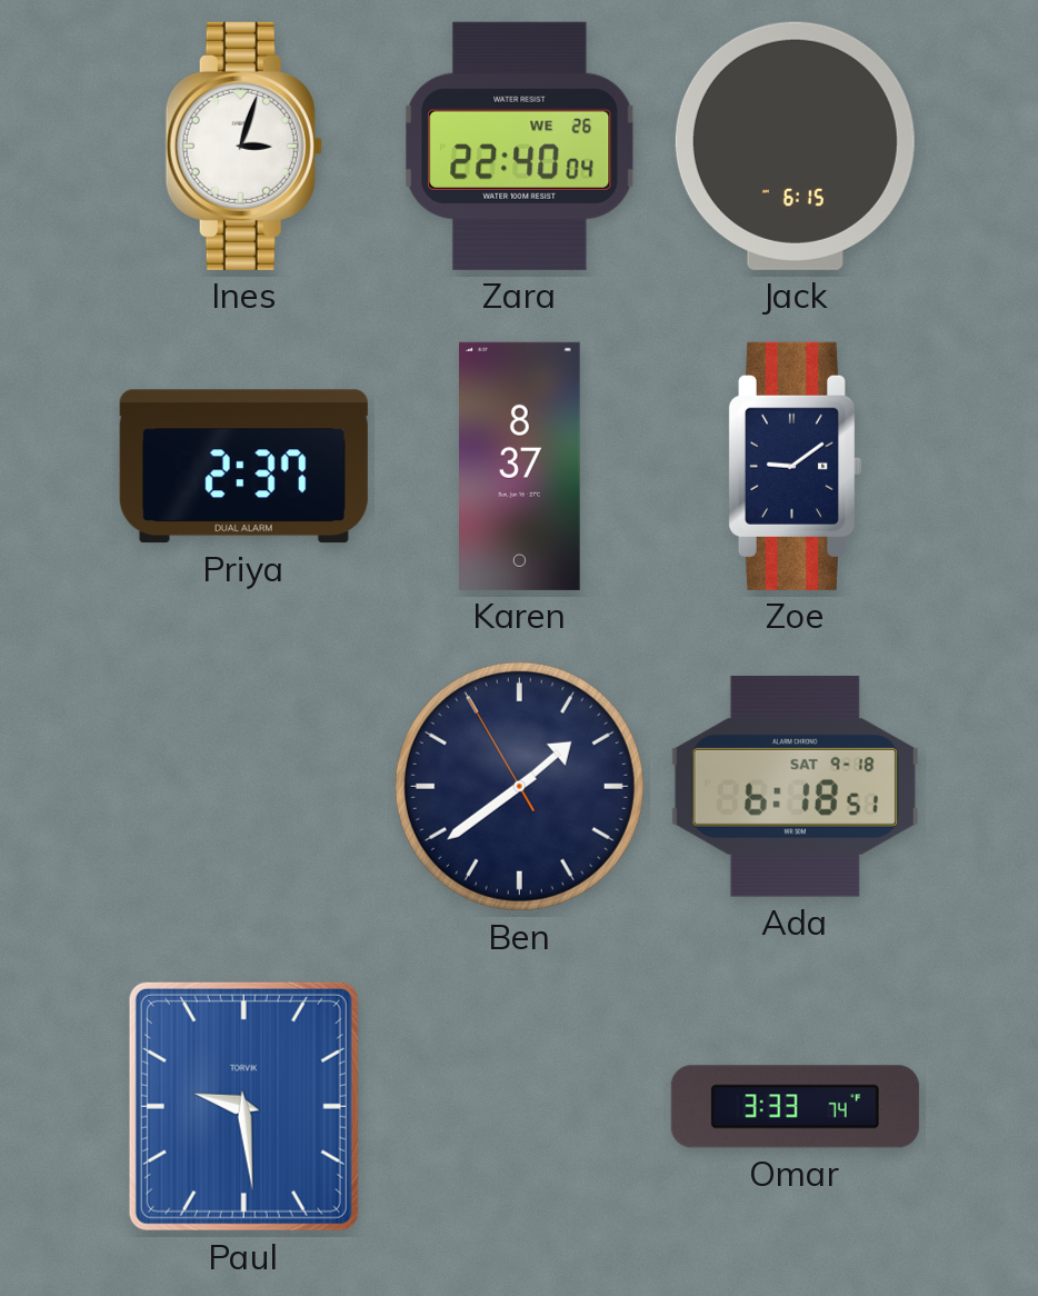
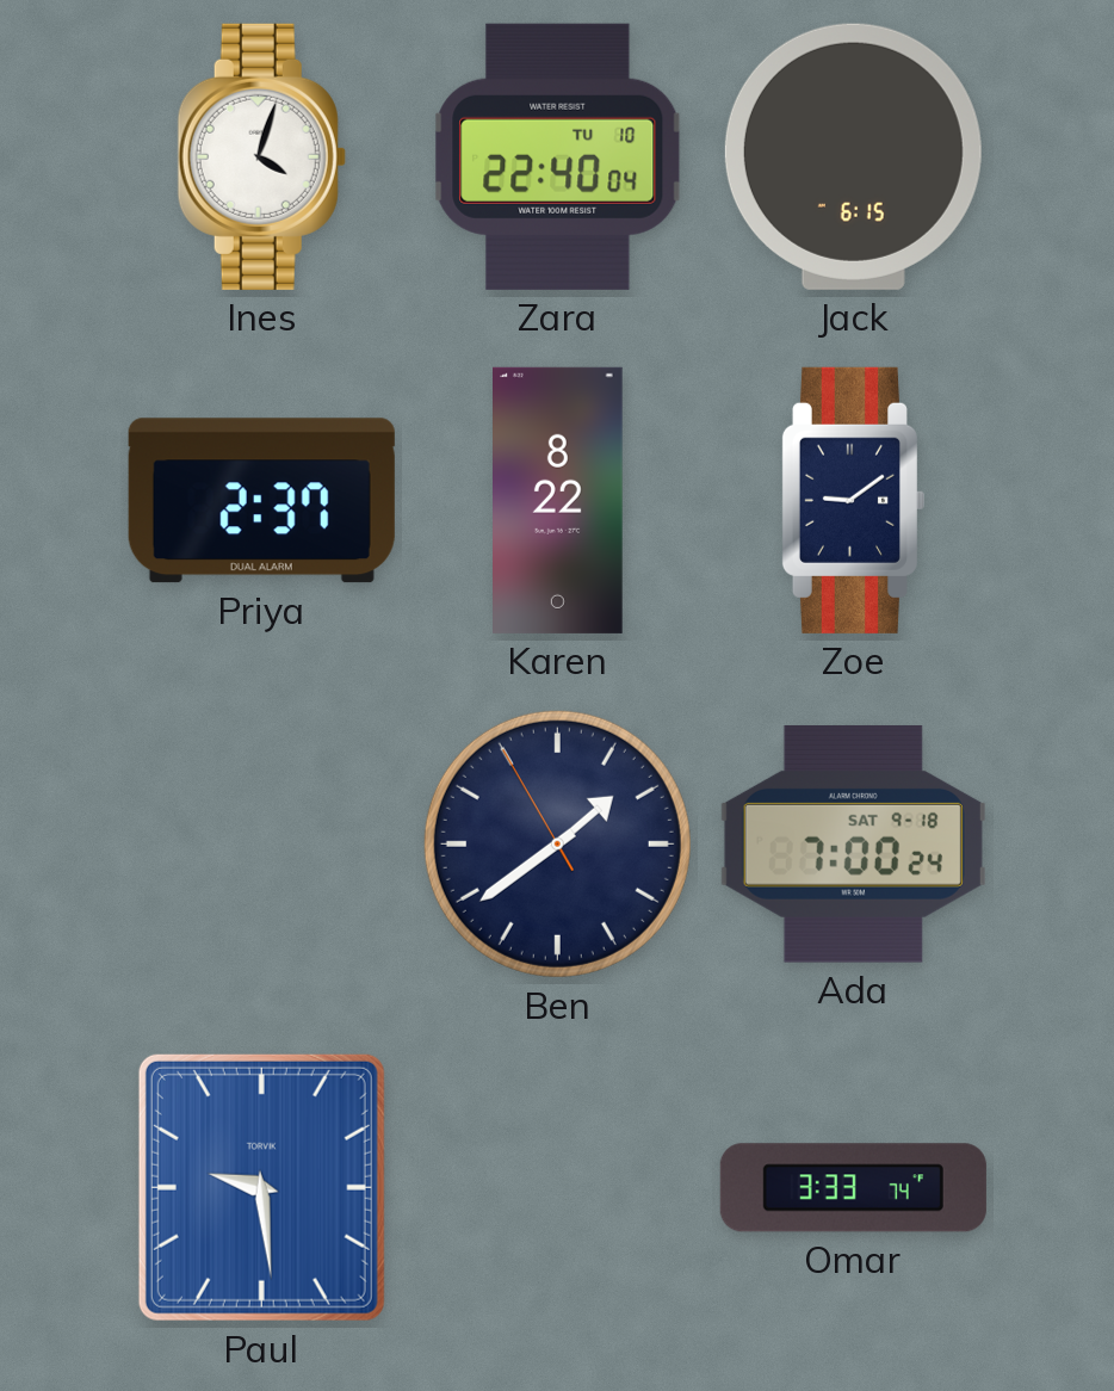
Ines: 3:03 -> 4:03
Zara date: WE 26 -> TU 10
Karen: 8:37 -> 8:22
Ada: 6:18 -> 7:00
